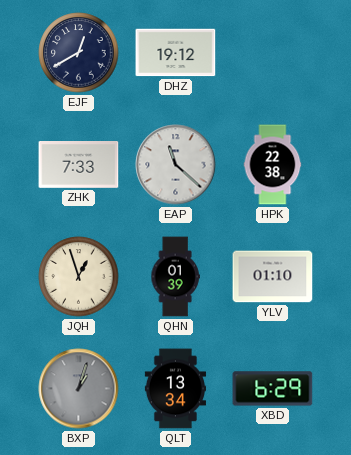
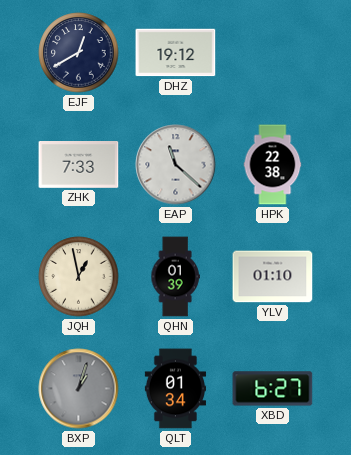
JQH: 12:57 -> 12:58
QLT: 13:34 -> 01:34
XBD: 6:29 -> 6:27
